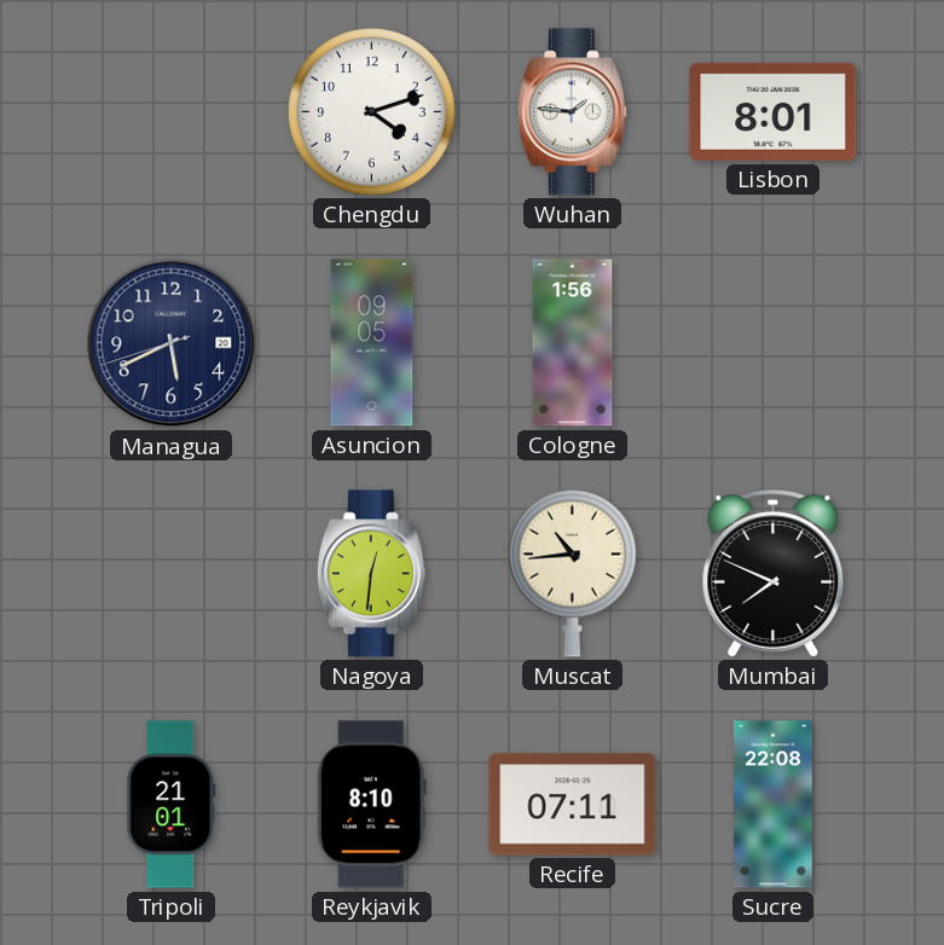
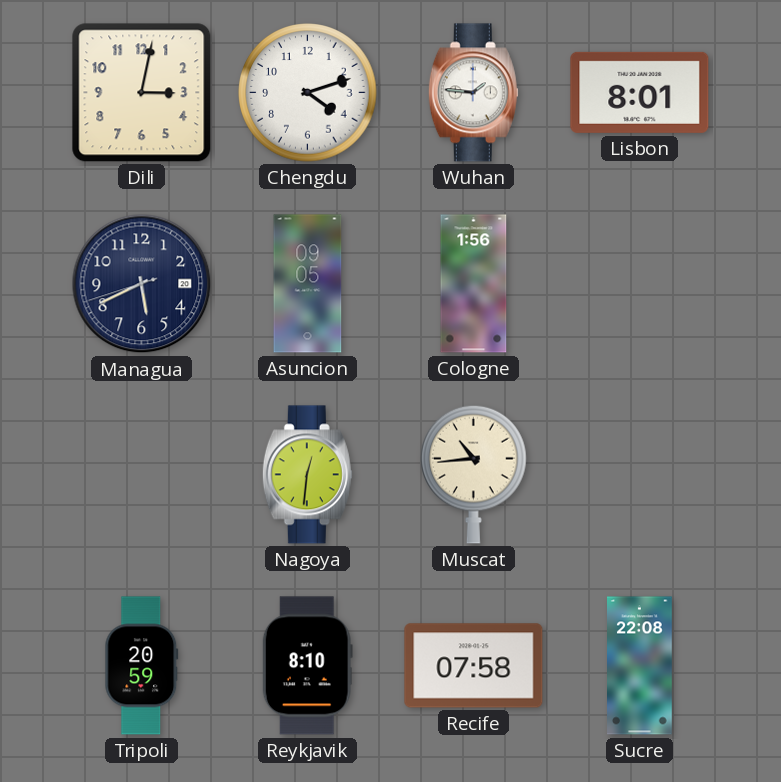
Dili: none -> 3:02
Mumbai: 7:49 -> none
Tripoli: 21:01 -> 20:59
Recife: 07:11 -> 07:58
